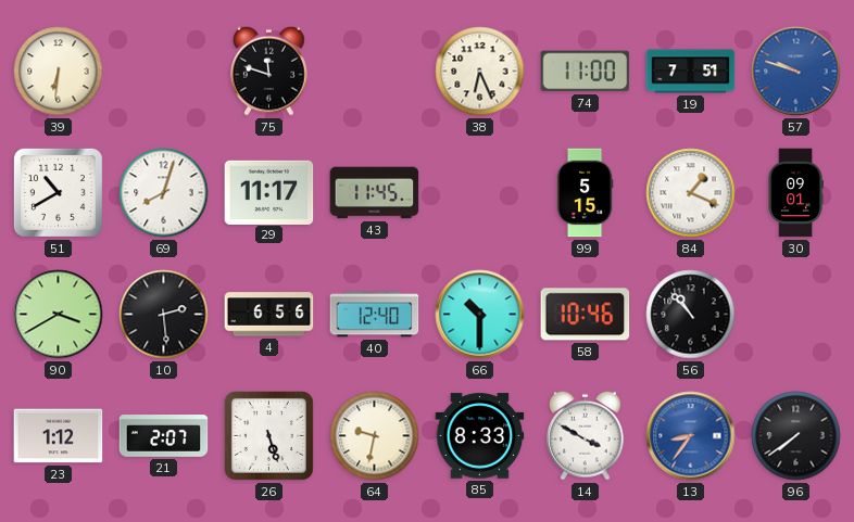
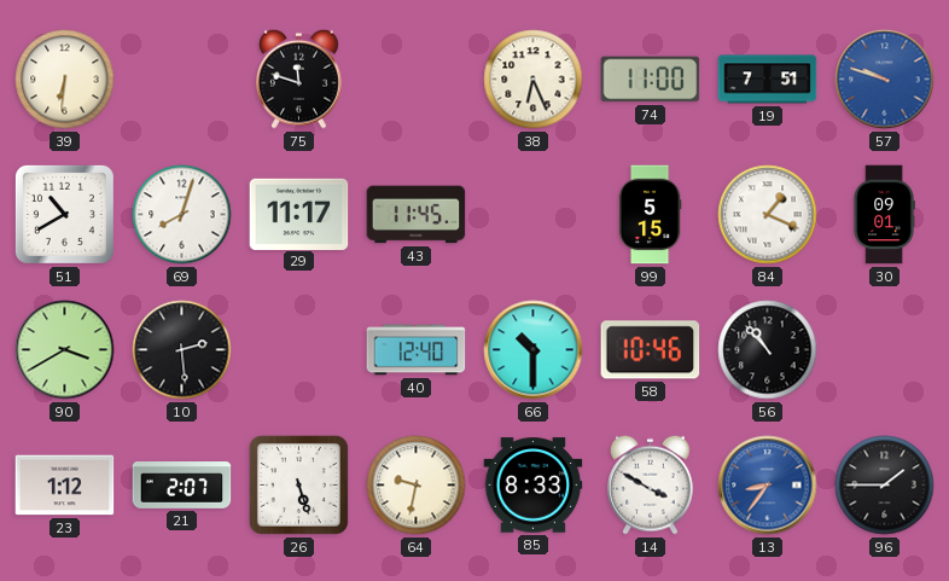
4: 6:56 -> none
96: 7:39 -> 1:45
